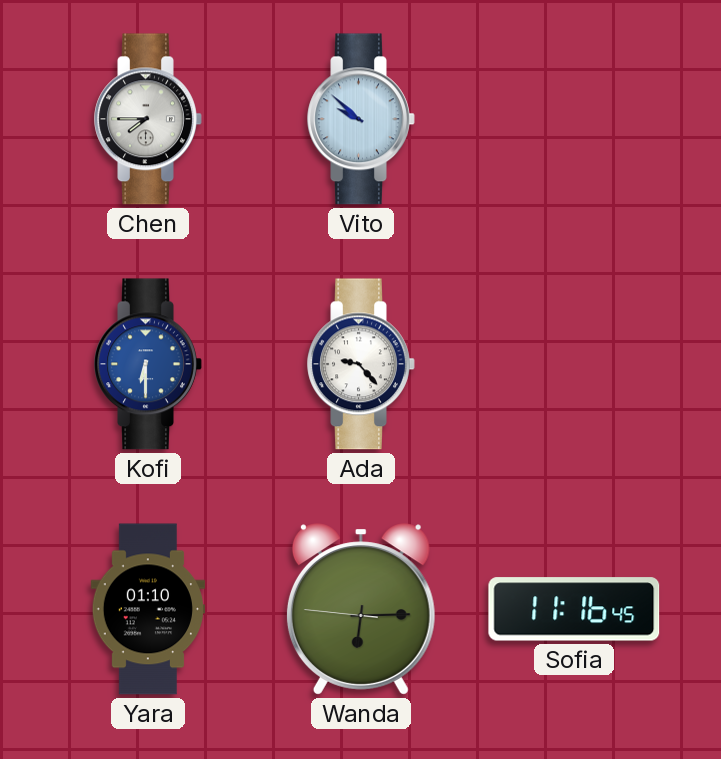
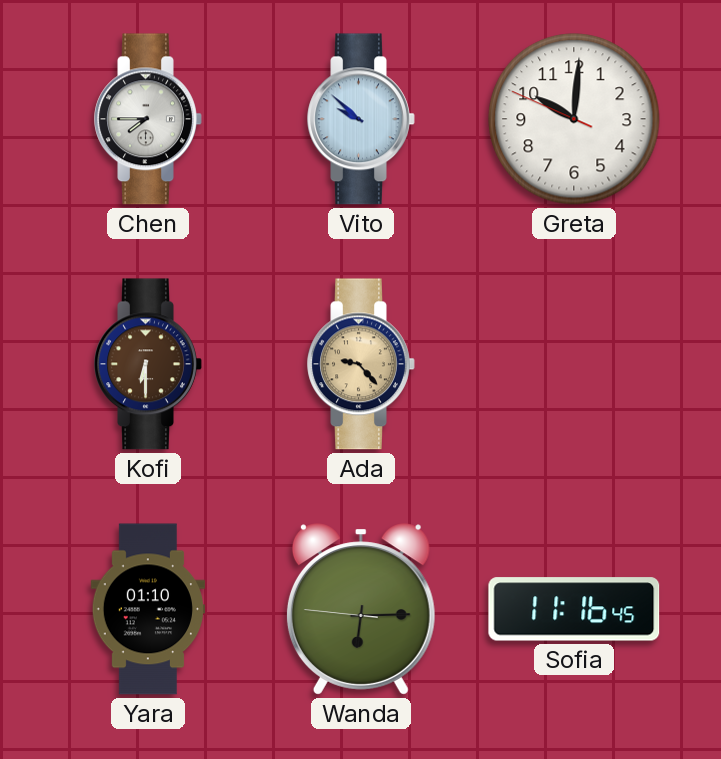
Greta: none -> 10:00
Kofi dial: blue -> brown
Ada dial: white -> champagne
